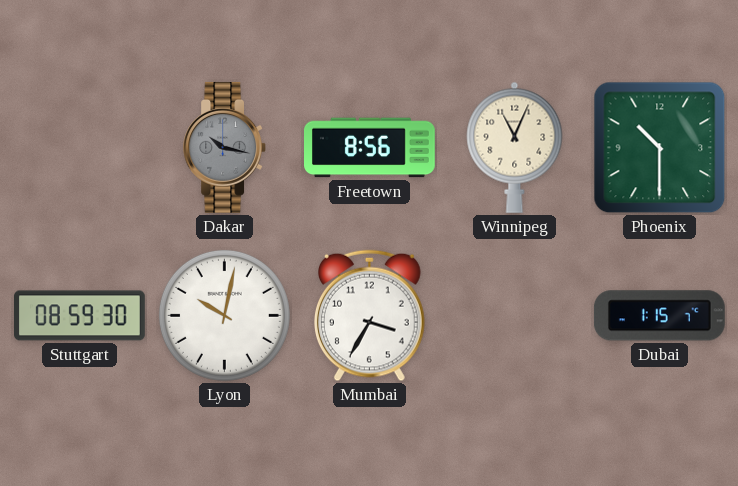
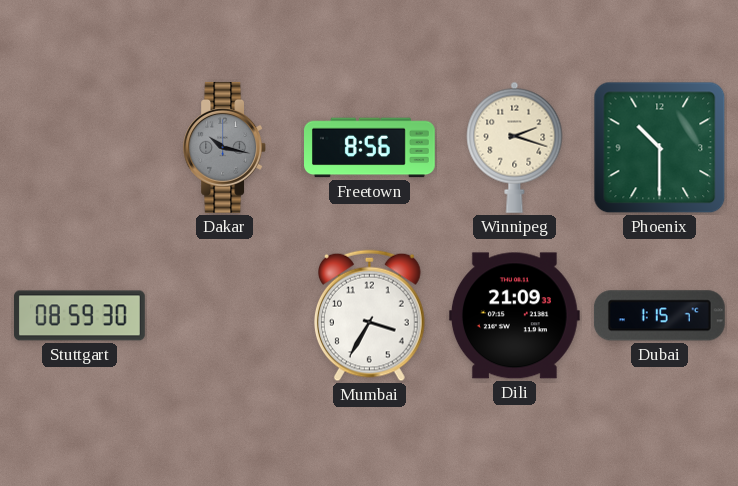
Winnipeg: 11:04 -> 2:18
Lyon: 10:02 -> none
Dili: none -> 21:09
